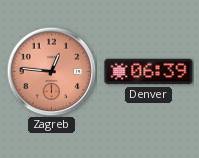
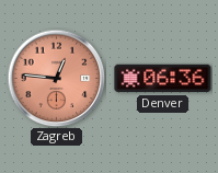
Denver: 06:39 -> 06:36
